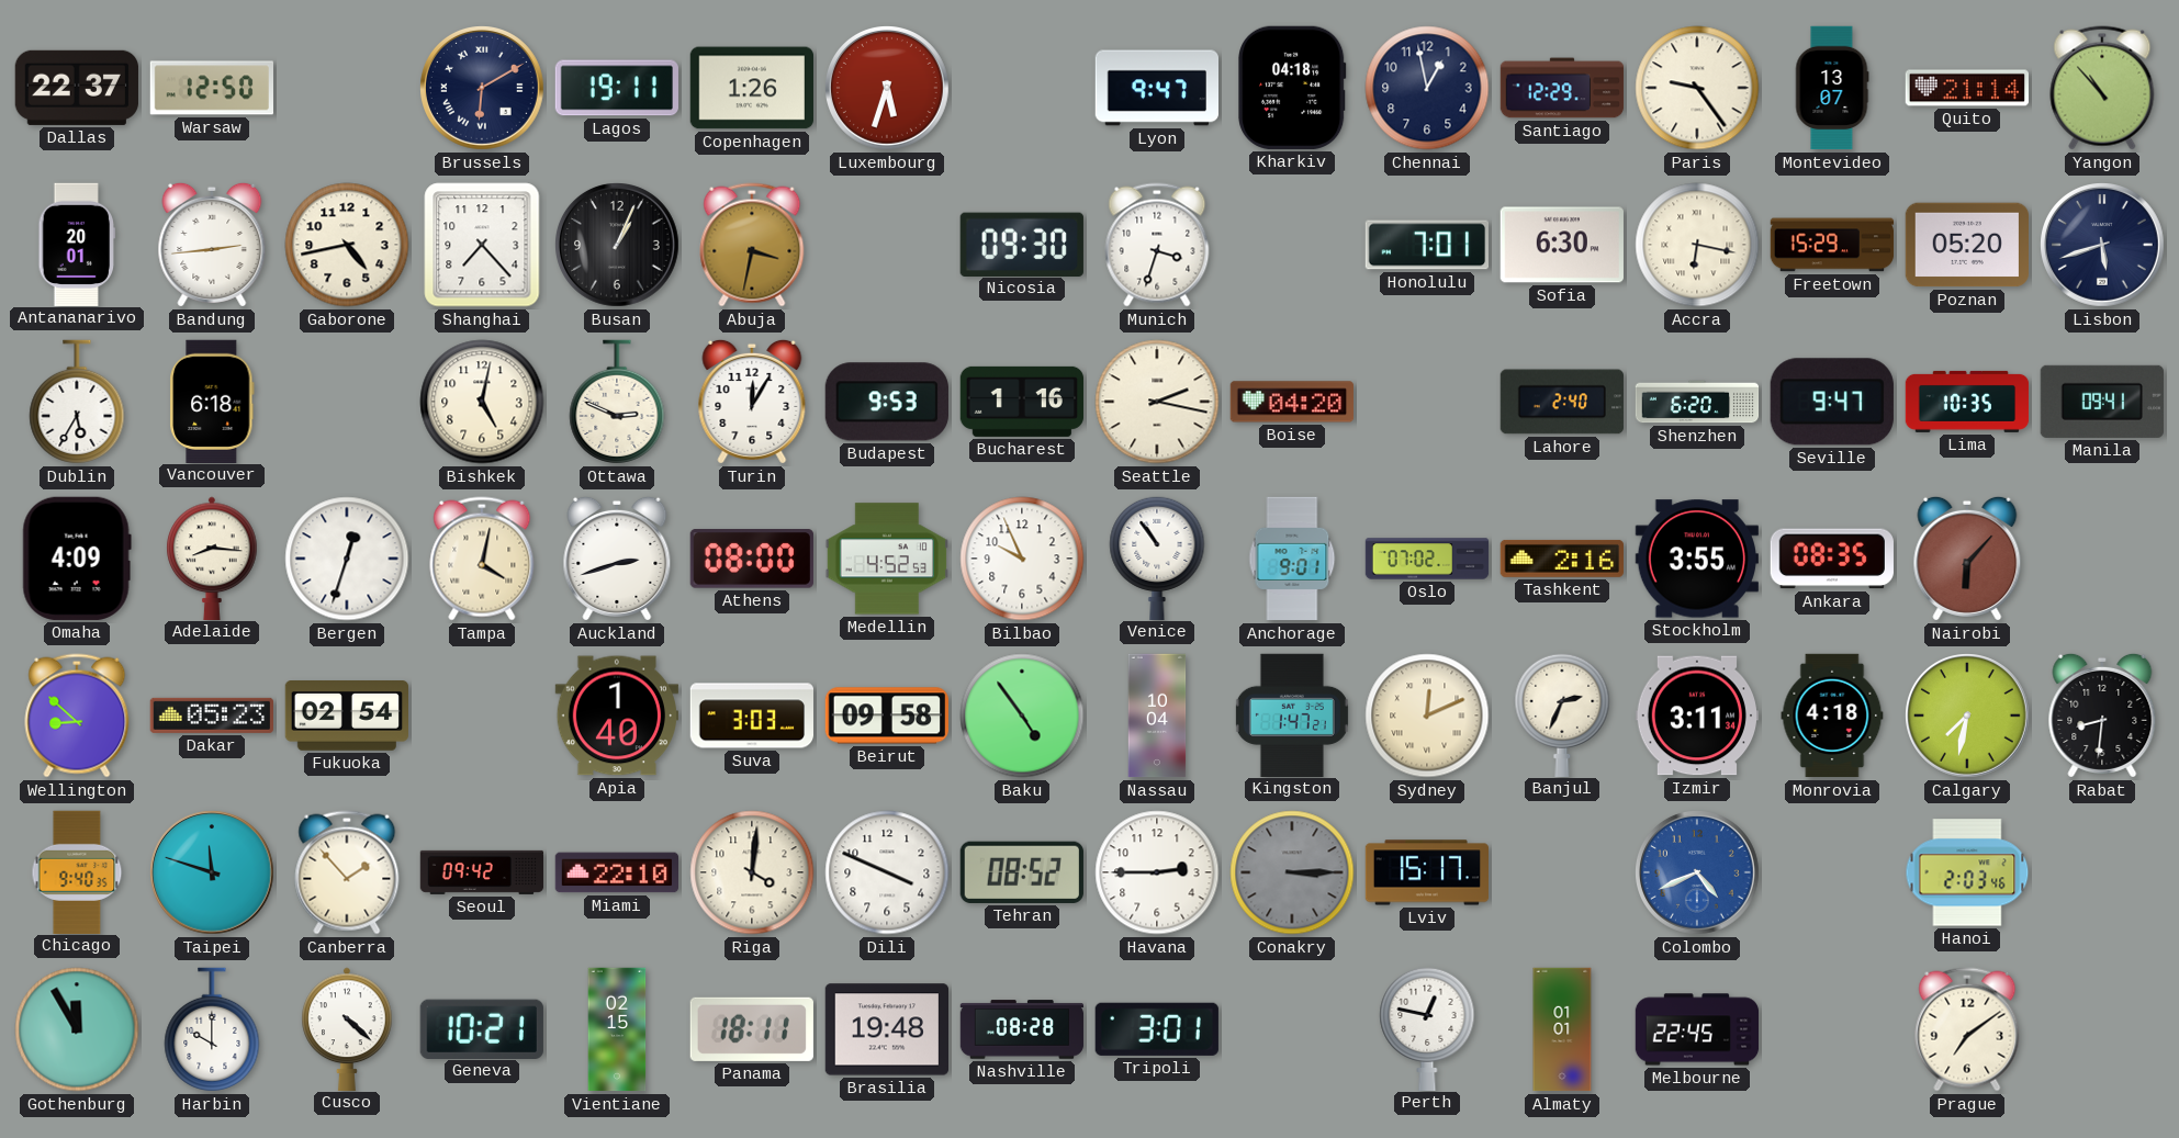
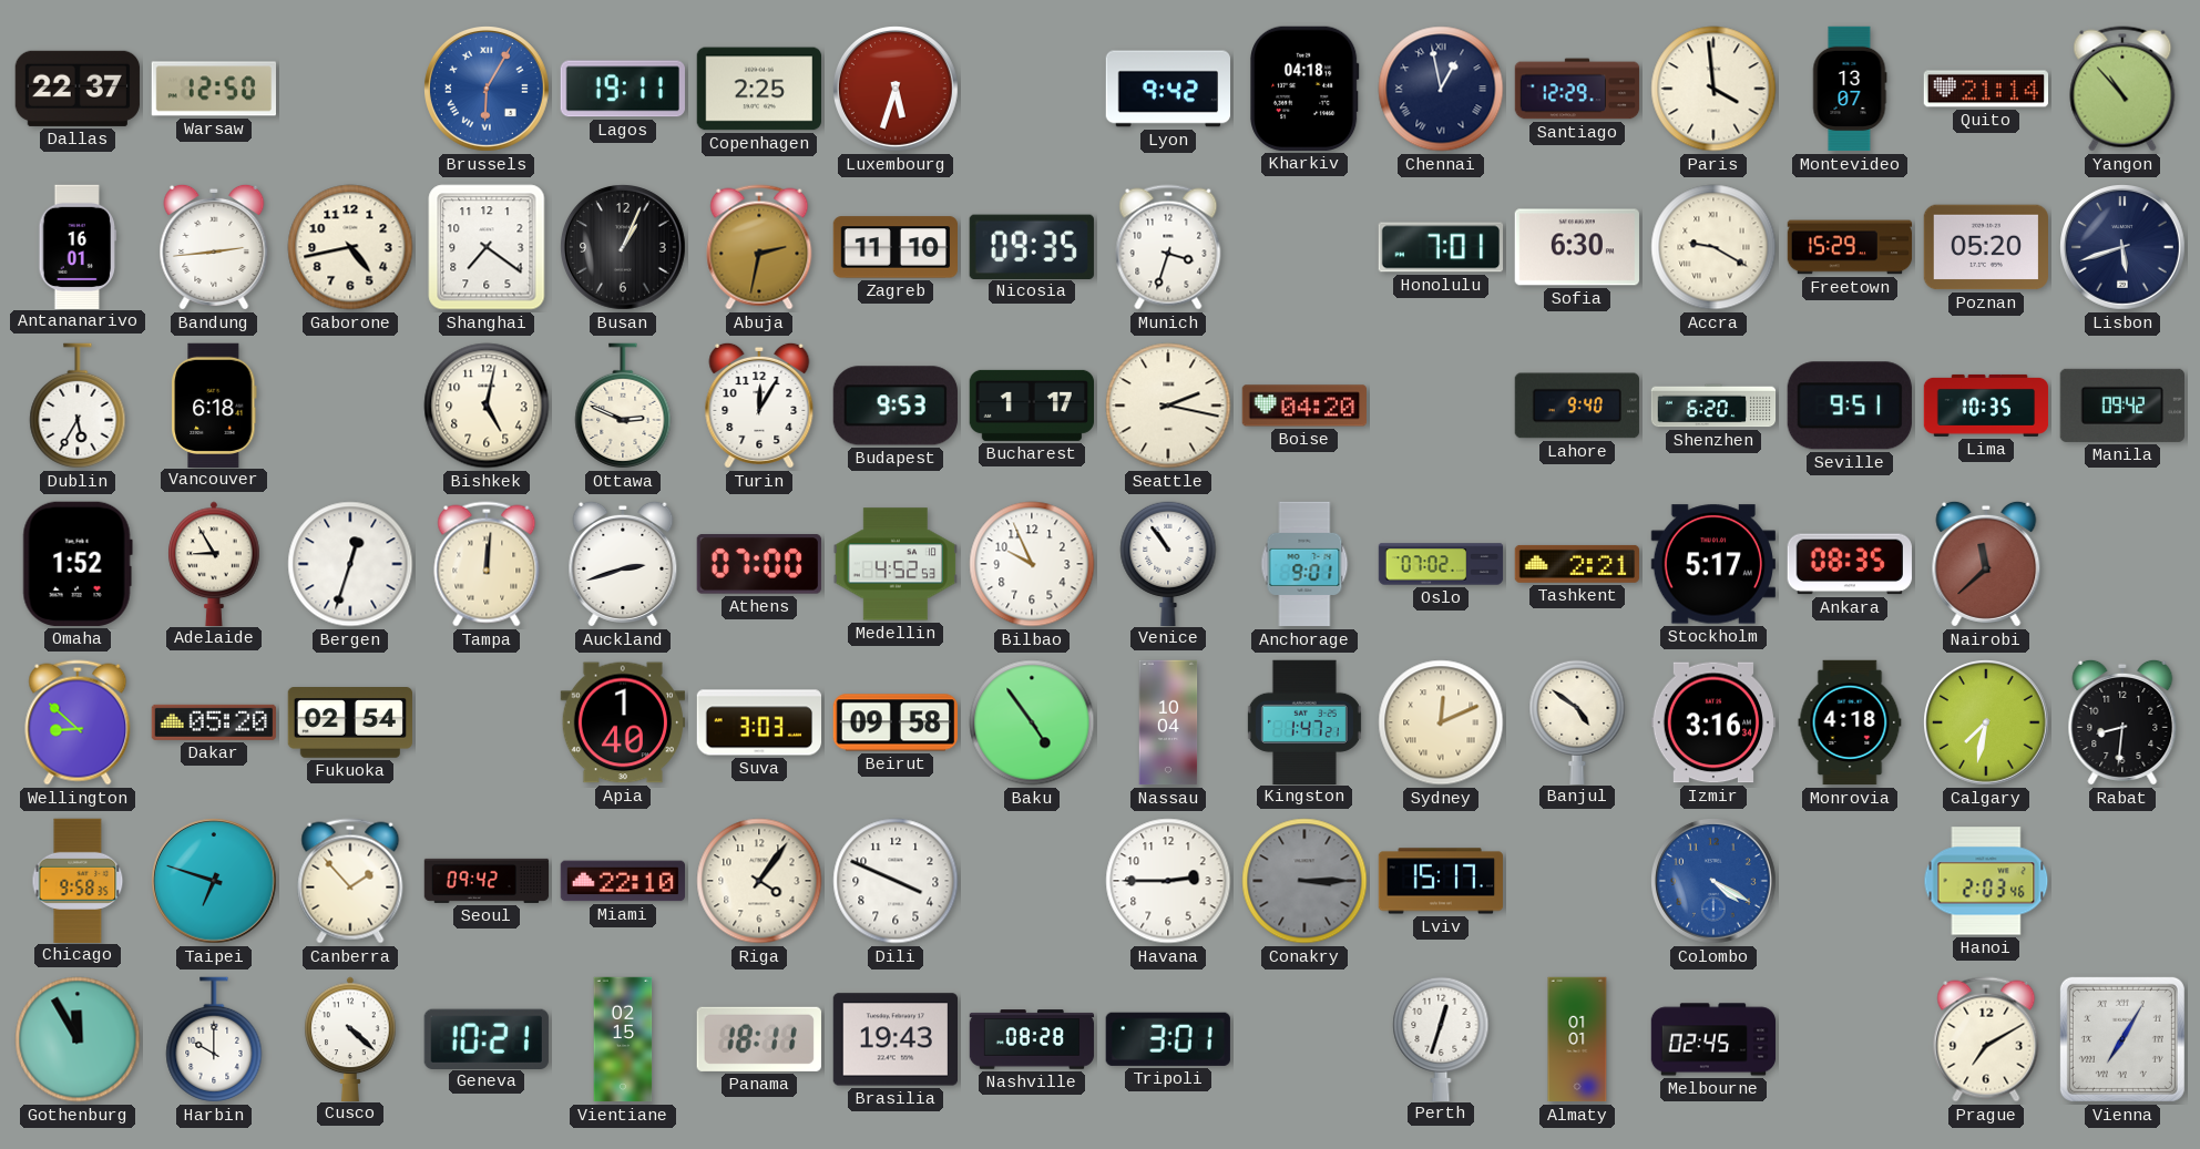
Brussels: 6:10 -> 6:05
Brussels dial: navy -> blue
Copenhagen: 1:26 -> 2:25
Lyon: 9:47 -> 9:42
Chennai numerals: Arabic -> Roman
Paris: 9:24 -> 3:59
Antananarivo: 20:01 -> 16:01
Shanghai: 7:23 -> 7:21
Abuja: 3:32 -> 2:32
Zagreb: none -> 11:10
Nicosia: 09:30 -> 09:35
Accra: 6:17 -> 9:20
Bucharest: 1:16 -> 1:17
Lahore: 2:40 -> 9:40
Seville: 9:47 -> 9:51
Manila: 09:41 -> 09:42
Omaha: 4:09 -> 1:52
Adelaide: 8:16 -> 8:55
Tampa: 4:02 -> 12:01
Athens: 08:00 -> 07:00
Tashkent: 2:16 -> 2:21
Stockholm: 3:55 -> 5:17
Nairobi: 6:07 -> 11:38
Dakar: 05:23 -> 05:20
Banjul: 2:34 -> 4:51
Izmir: 3:11 -> 3:16
Chicago: 9:40 -> 9:58
Taipei: 11:48 -> 6:48
Riga: 4:01 -> 4:06
Tehran: 08:52 -> none
Colombo: 4:41 -> 4:20
Brasilia: 19:48 -> 19:43
Perth: 12:47 -> 12:33
Melbourne: 22:45 -> 02:45
Prague: 7:09 -> 7:10
Vienna: none -> 7:05
